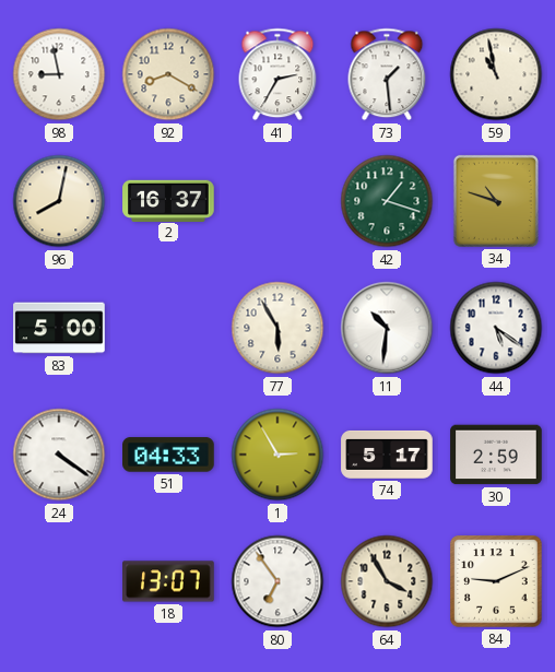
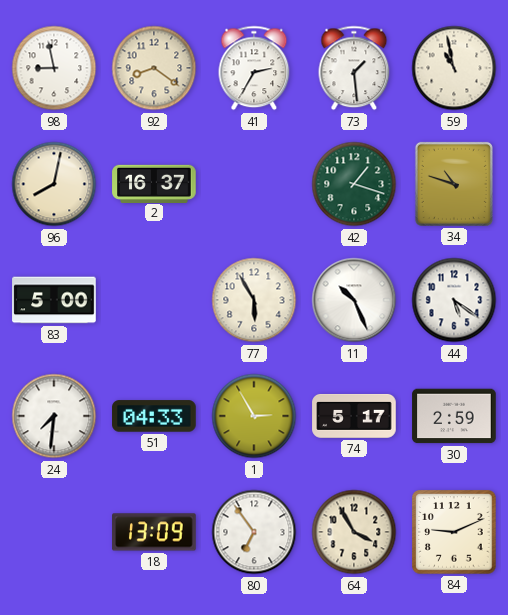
92: 8:20 -> 8:21
11: 10:31 -> 10:26
24: 4:21 -> 7:31
18: 13:07 -> 13:09
